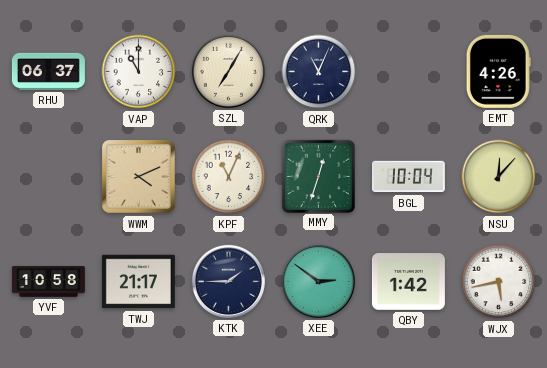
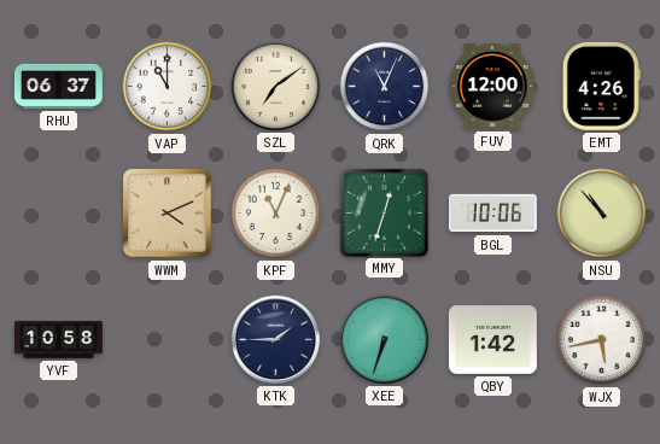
SZL: 7:05 -> 7:09
FUV: none -> 12:00
BGL: 10:04 -> 10:06
NSU: 12:07 -> 10:53
TWJ: 21:17 -> none
XEE: 2:51 -> 6:33
